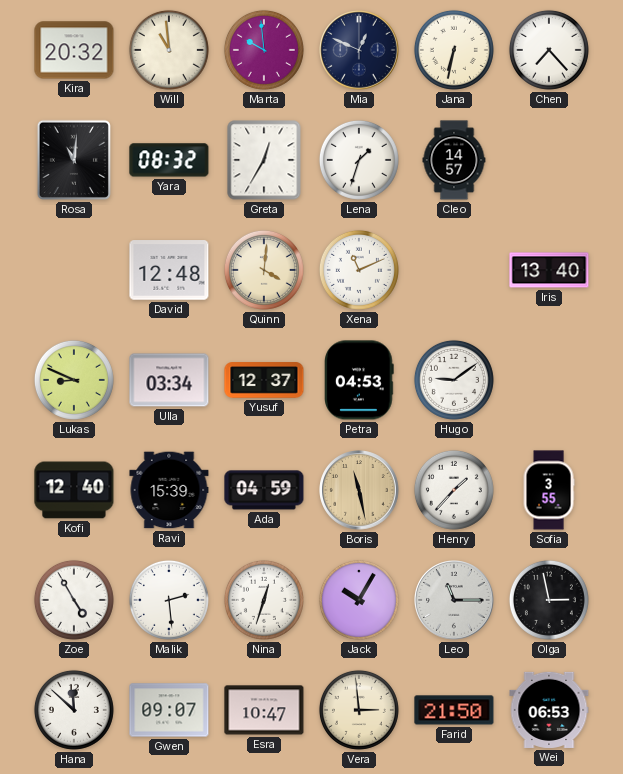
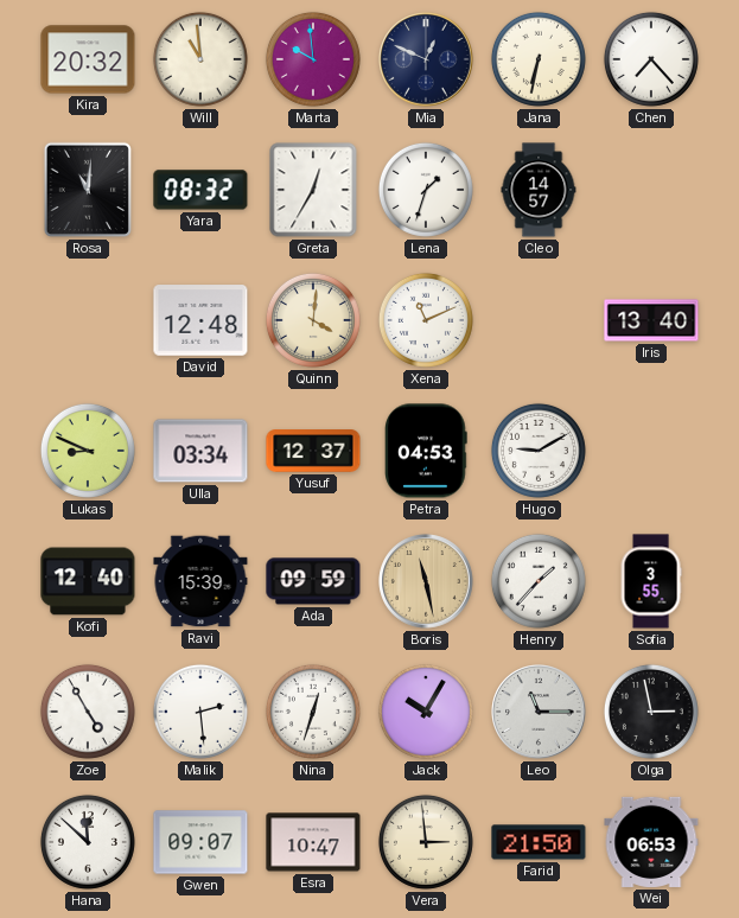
Hugo: 9:09 -> 9:10
Ada: 04:59 -> 09:59
